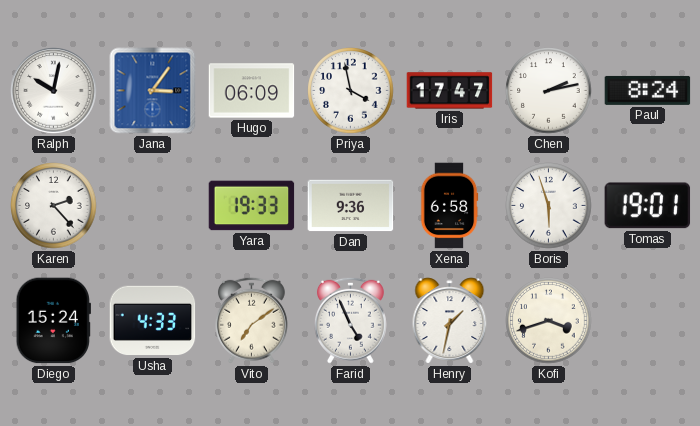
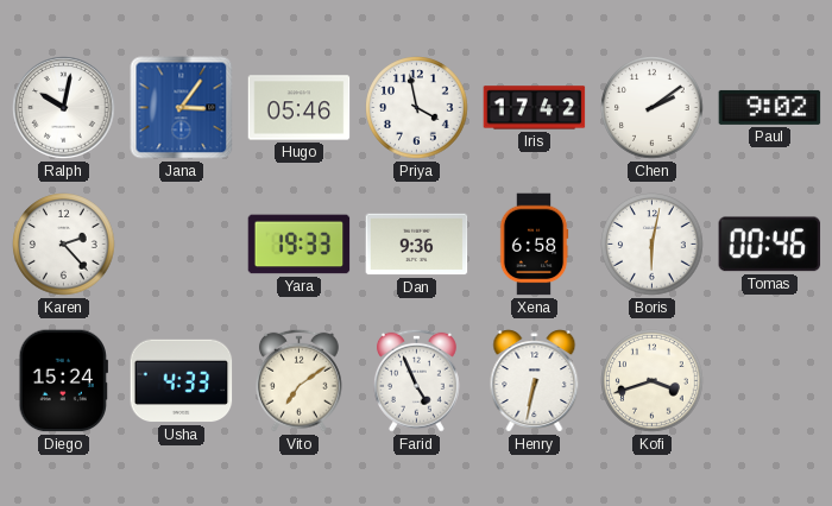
Hugo: 06:09 -> 05:46
Iris: 17:47 -> 17:42
Chen: 2:13 -> 2:09
Paul: 8:24 -> 9:02
Boris: 5:57 -> 6:02
Tomas: 19:01 -> 00:46
Henry: 1:32 -> 6:32
